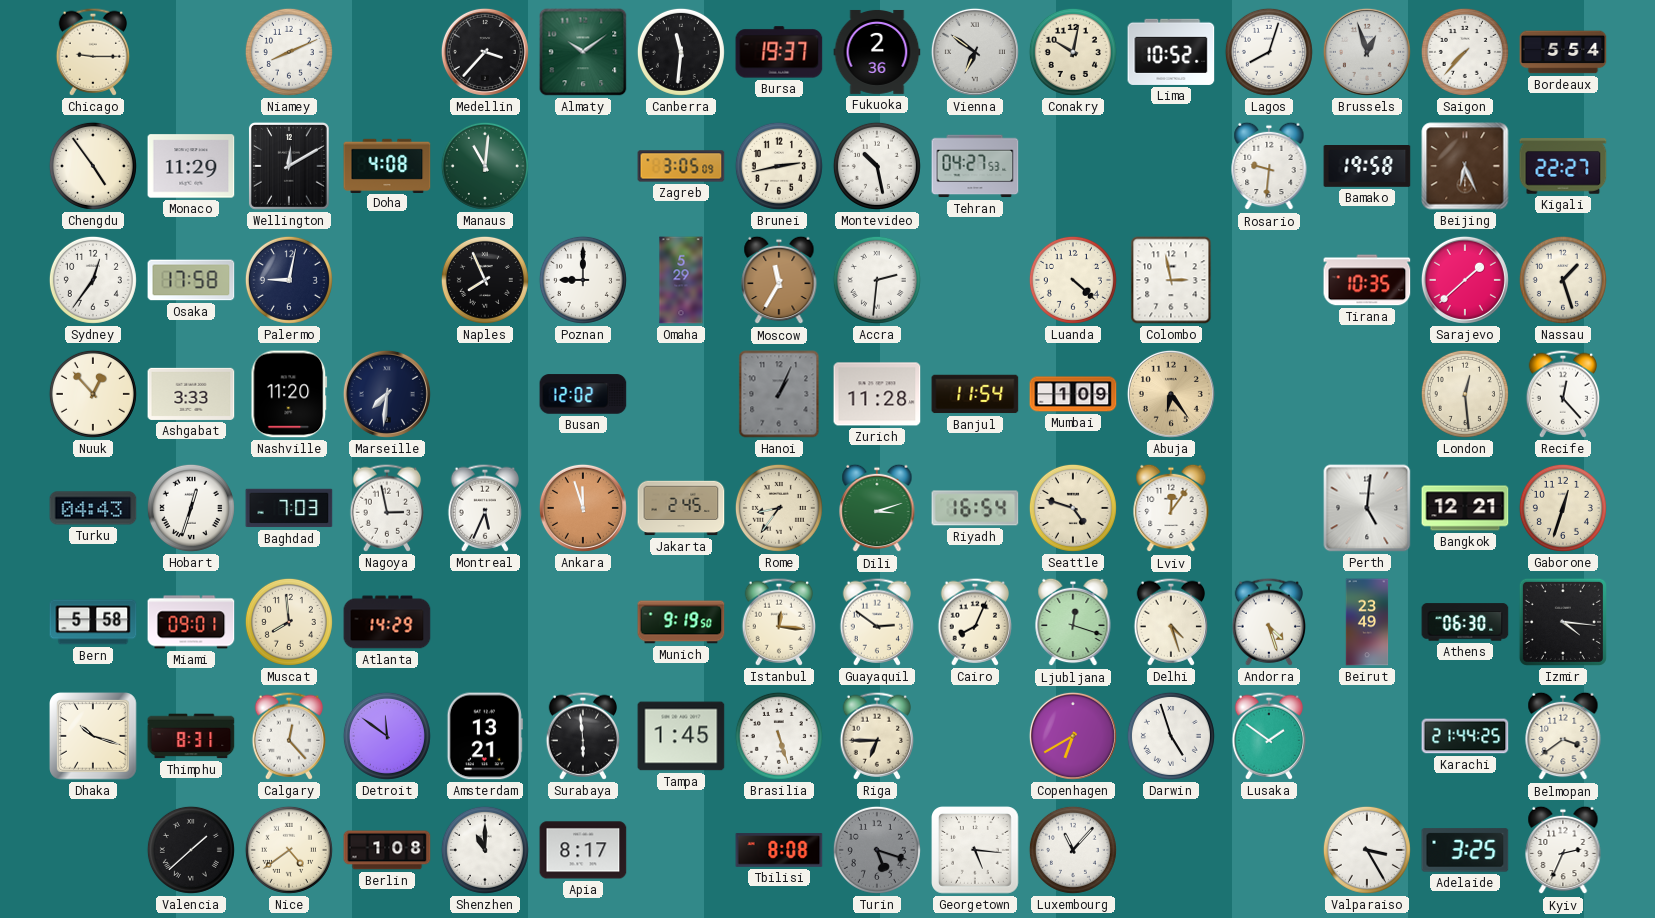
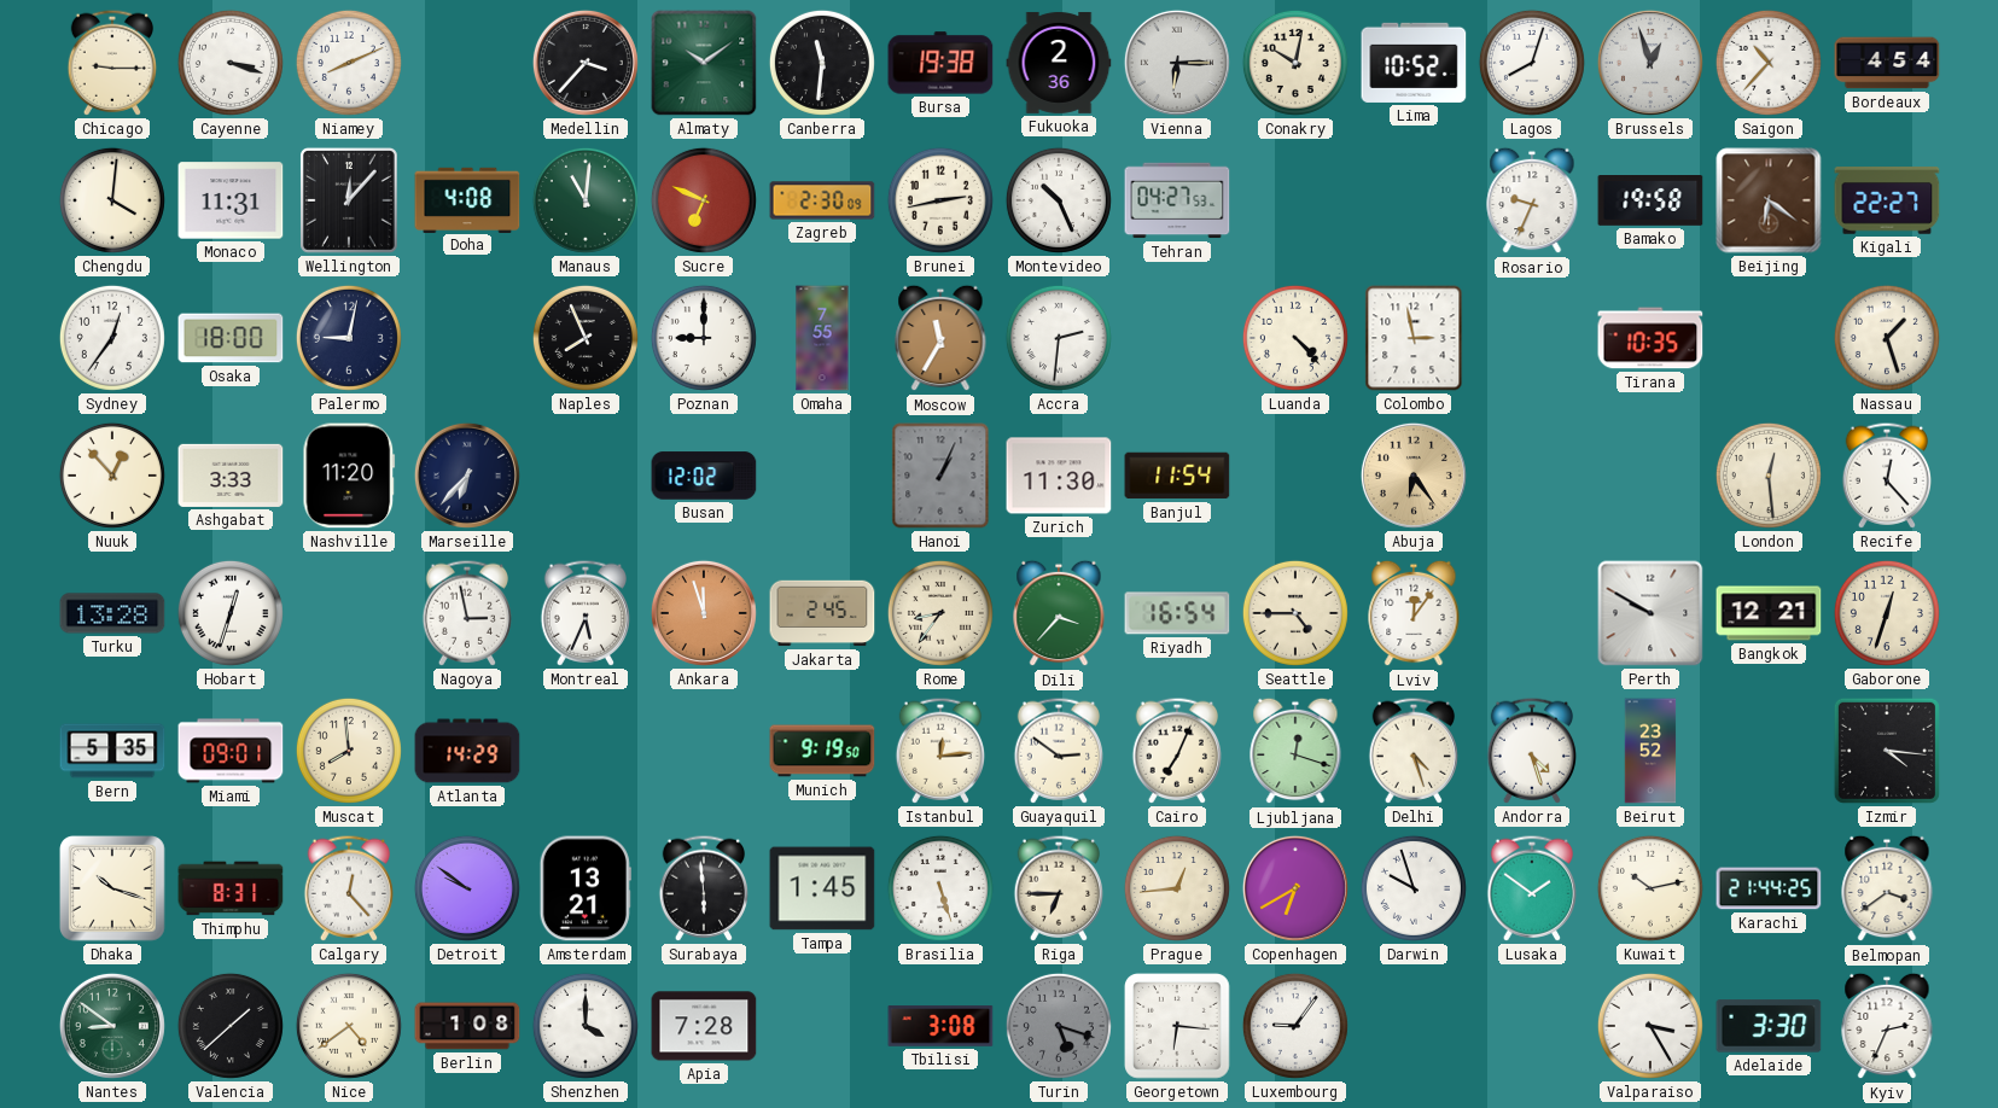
Cayenne: none -> 3:18
Bursa: 19:37 -> 19:38
Vienna: 6:51 -> 6:15
Saigon: 7:37 -> 10:37
Bordeaux: 5:54 -> 4:54
Chengdu: 4:54 -> 4:01
Monaco: 11:29 -> 11:31
Wellington: 12:10 -> 12:07
Sucre: none -> 6:49
Zagreb: 3:05 -> 2:30
Montevideo: 10:28 -> 10:26
Rosario: 9:31 -> 9:34
Beijing: 6:26 -> 6:21
Osaka: 17:58 -> 18:00
Omaha: 5:29 -> 7:55
Luanda: 4:22 -> 4:23
Sarajevo: 1:38 -> none
Marseille: 7:31 -> 6:37
Zurich: 11:28 -> 11:30
Mumbai: 1:09 -> none
Turku: 04:43 -> 13:28
Baghdad: 7:03 -> none
Dili: 3:12 -> 3:37
Seattle: 4:48 -> 4:45
Perth: 5:01 -> 9:50
Bern: 5:58 -> 5:35
Istanbul: 12:16 -> 12:14
Cairo: 8:04 -> 7:04
Beirut: 23:49 -> 23:52
Athens: 06:30 -> none
Detroit: 11:51 -> 9:51
Prague: none -> 12:44
Darwin: 4:57 -> 9:57
Kuwait: none -> 10:13
Nantes: none -> 8:51
Shenzhen: 11:00 -> 4:00
Apia: 8:17 -> 7:28
Tbilisi: 8:08 -> 3:08
Georgetown: 5:16 -> 6:16
Luxembourg: 11:07 -> 9:06
Adelaide: 3:25 -> 3:30
